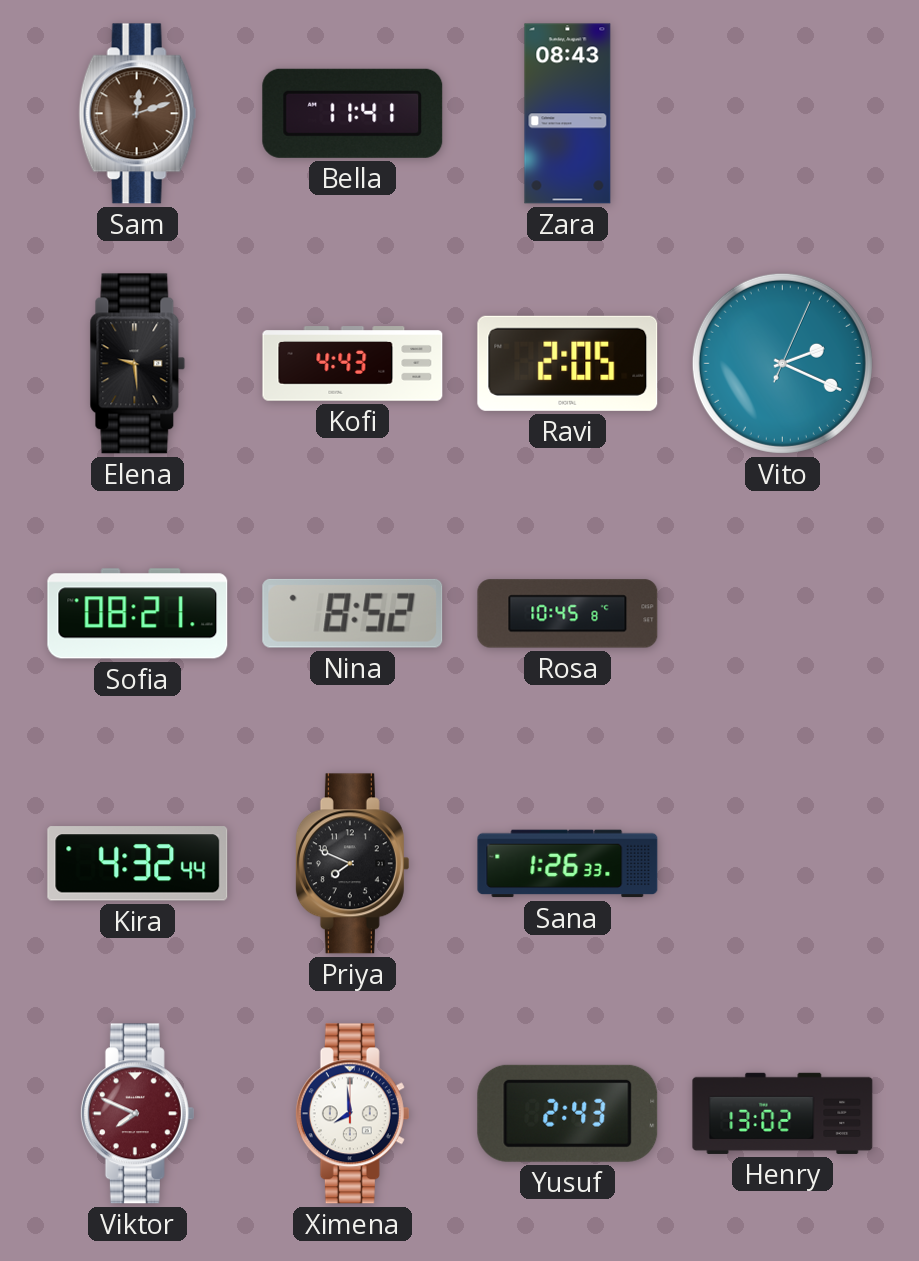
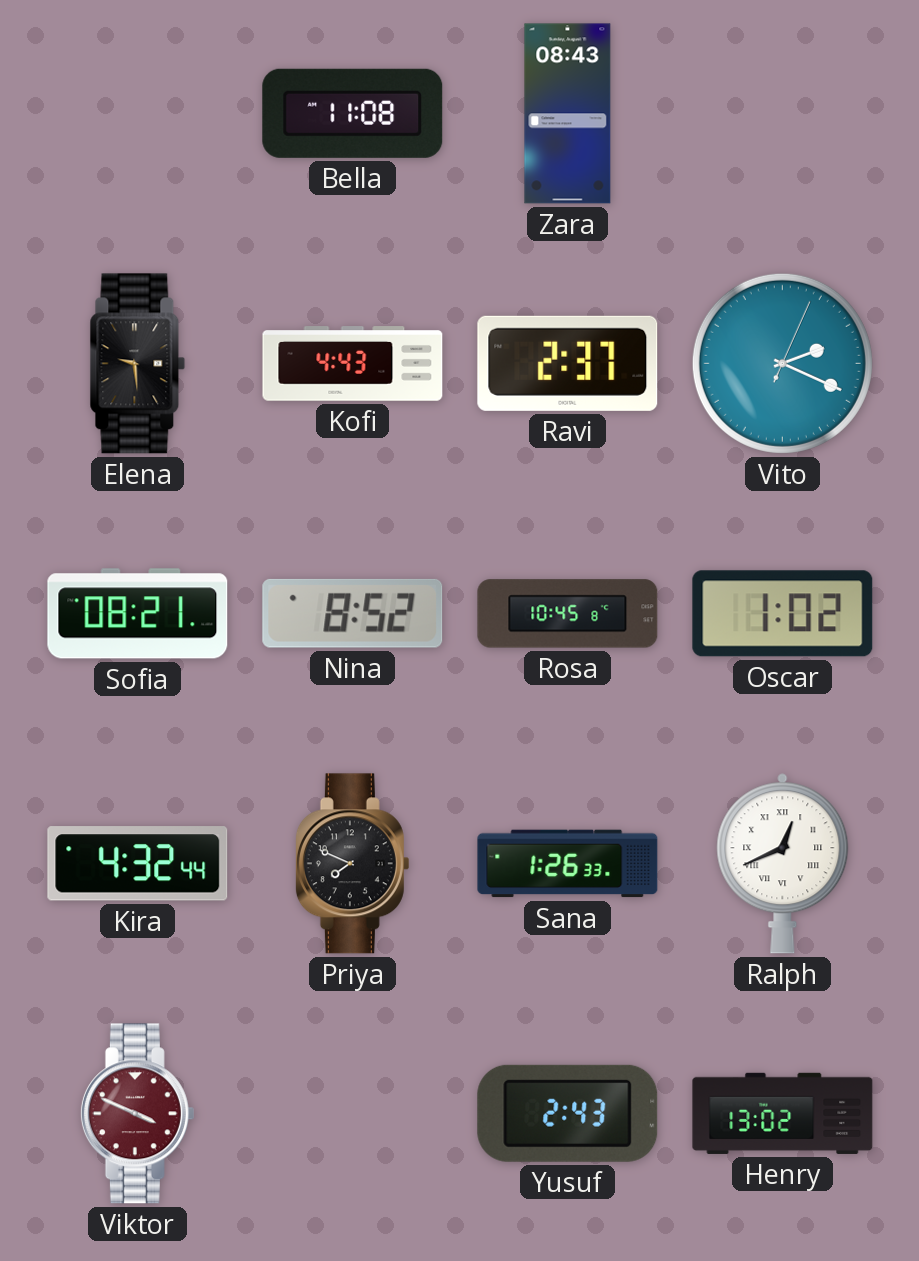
Sam: 12:12 -> none
Bella: 11:41 -> 11:08
Ravi: 2:05 -> 2:37
Oscar: none -> 1:02
Ralph: none -> 12:41
Viktor: 7:49 -> 3:49
Ximena: 7:59 -> none
